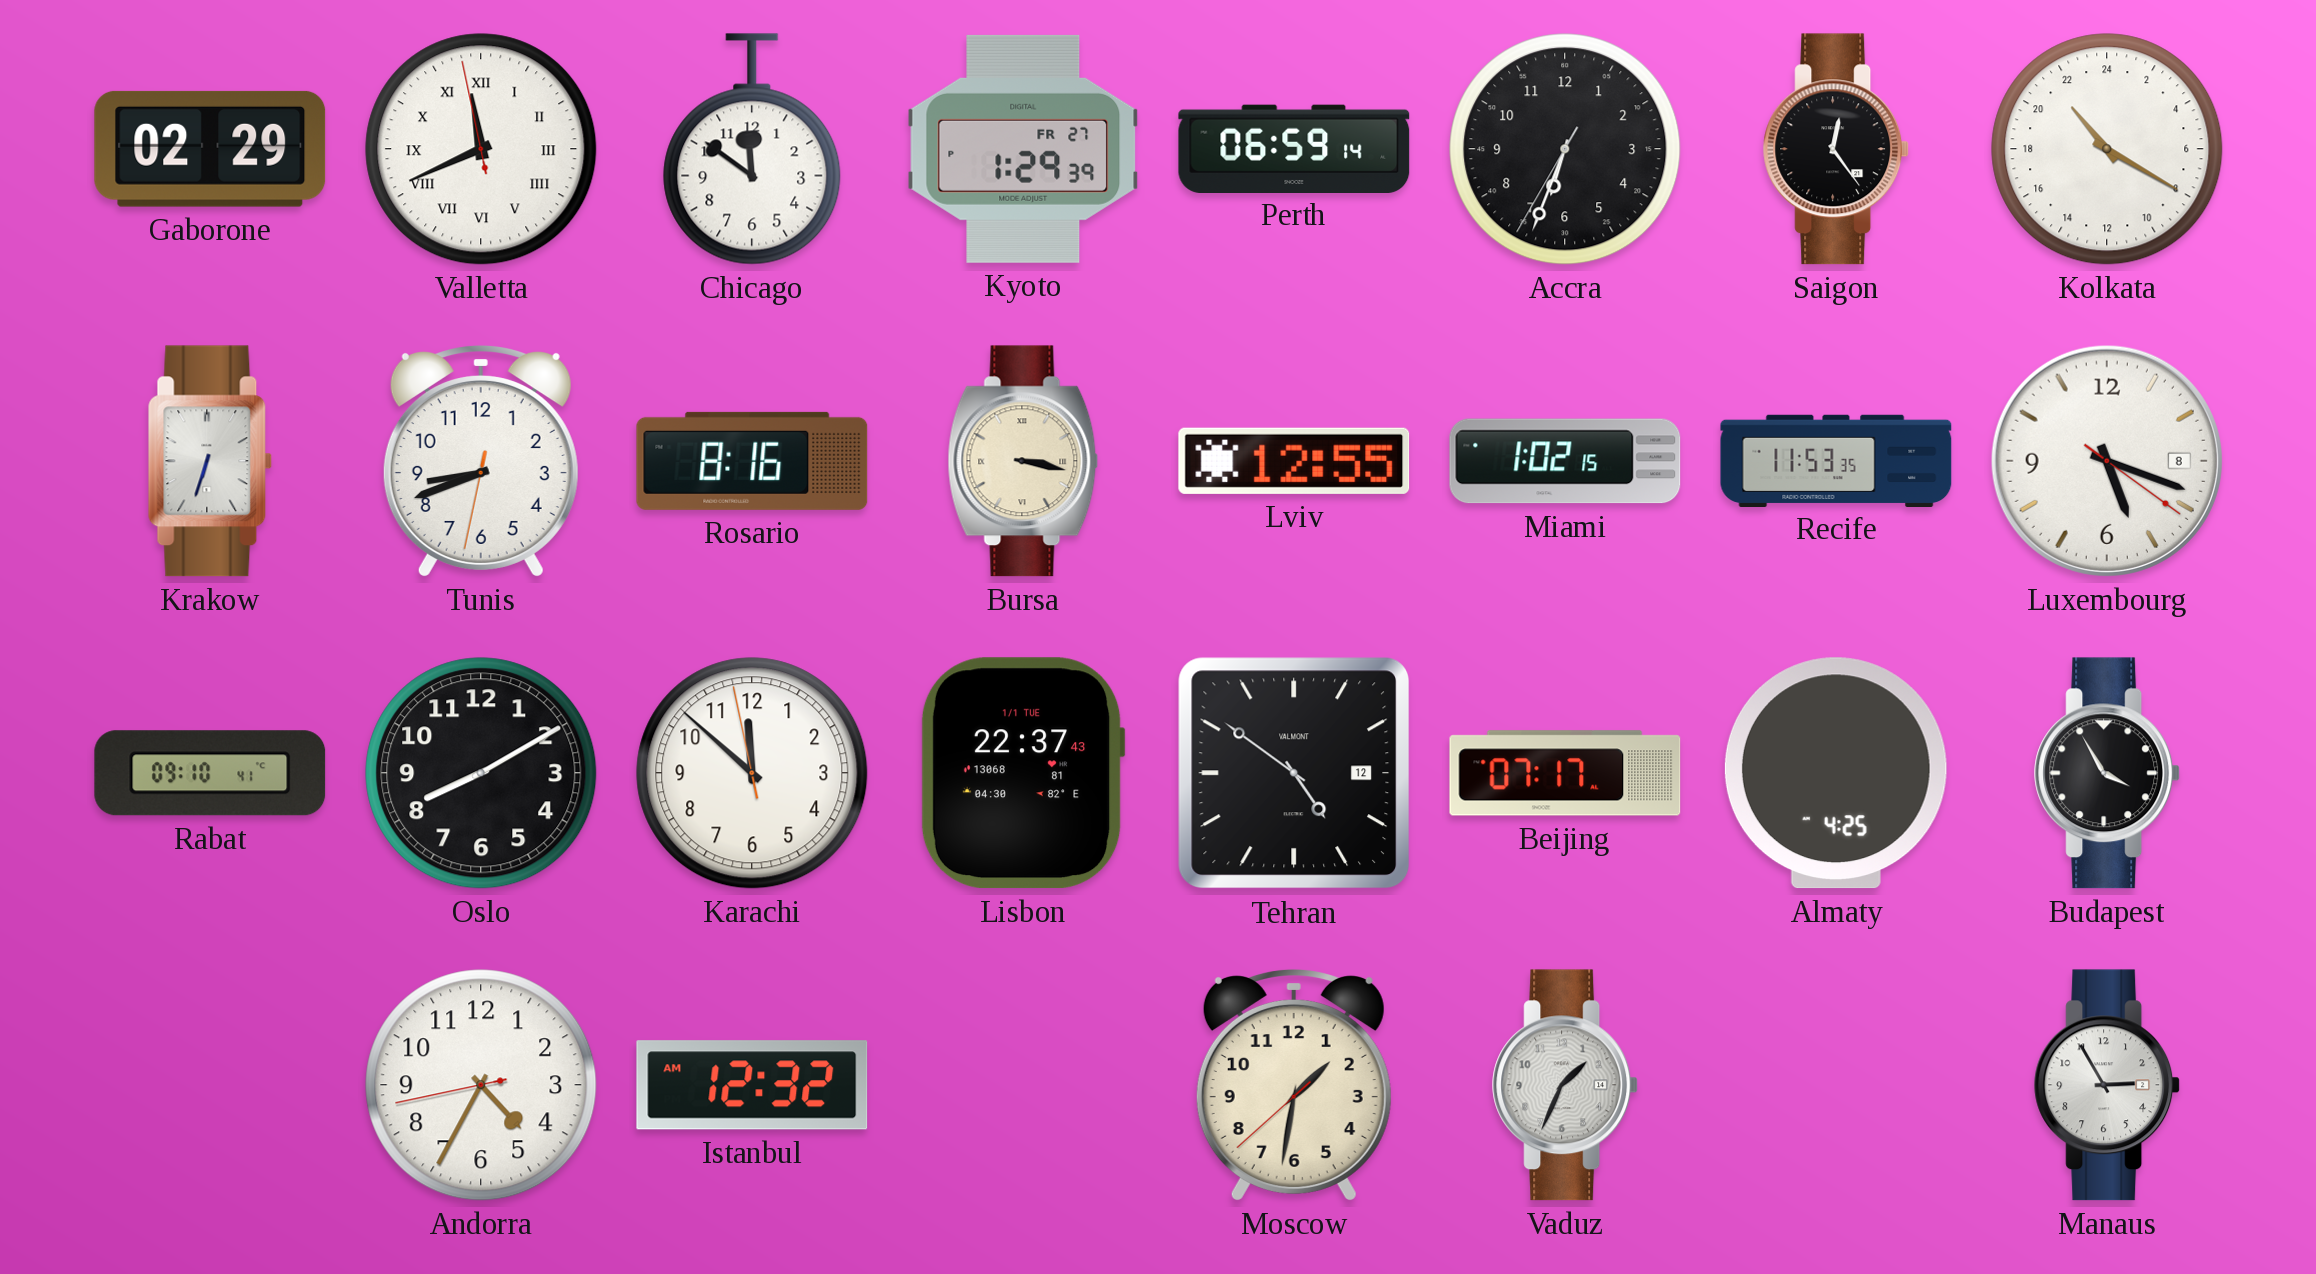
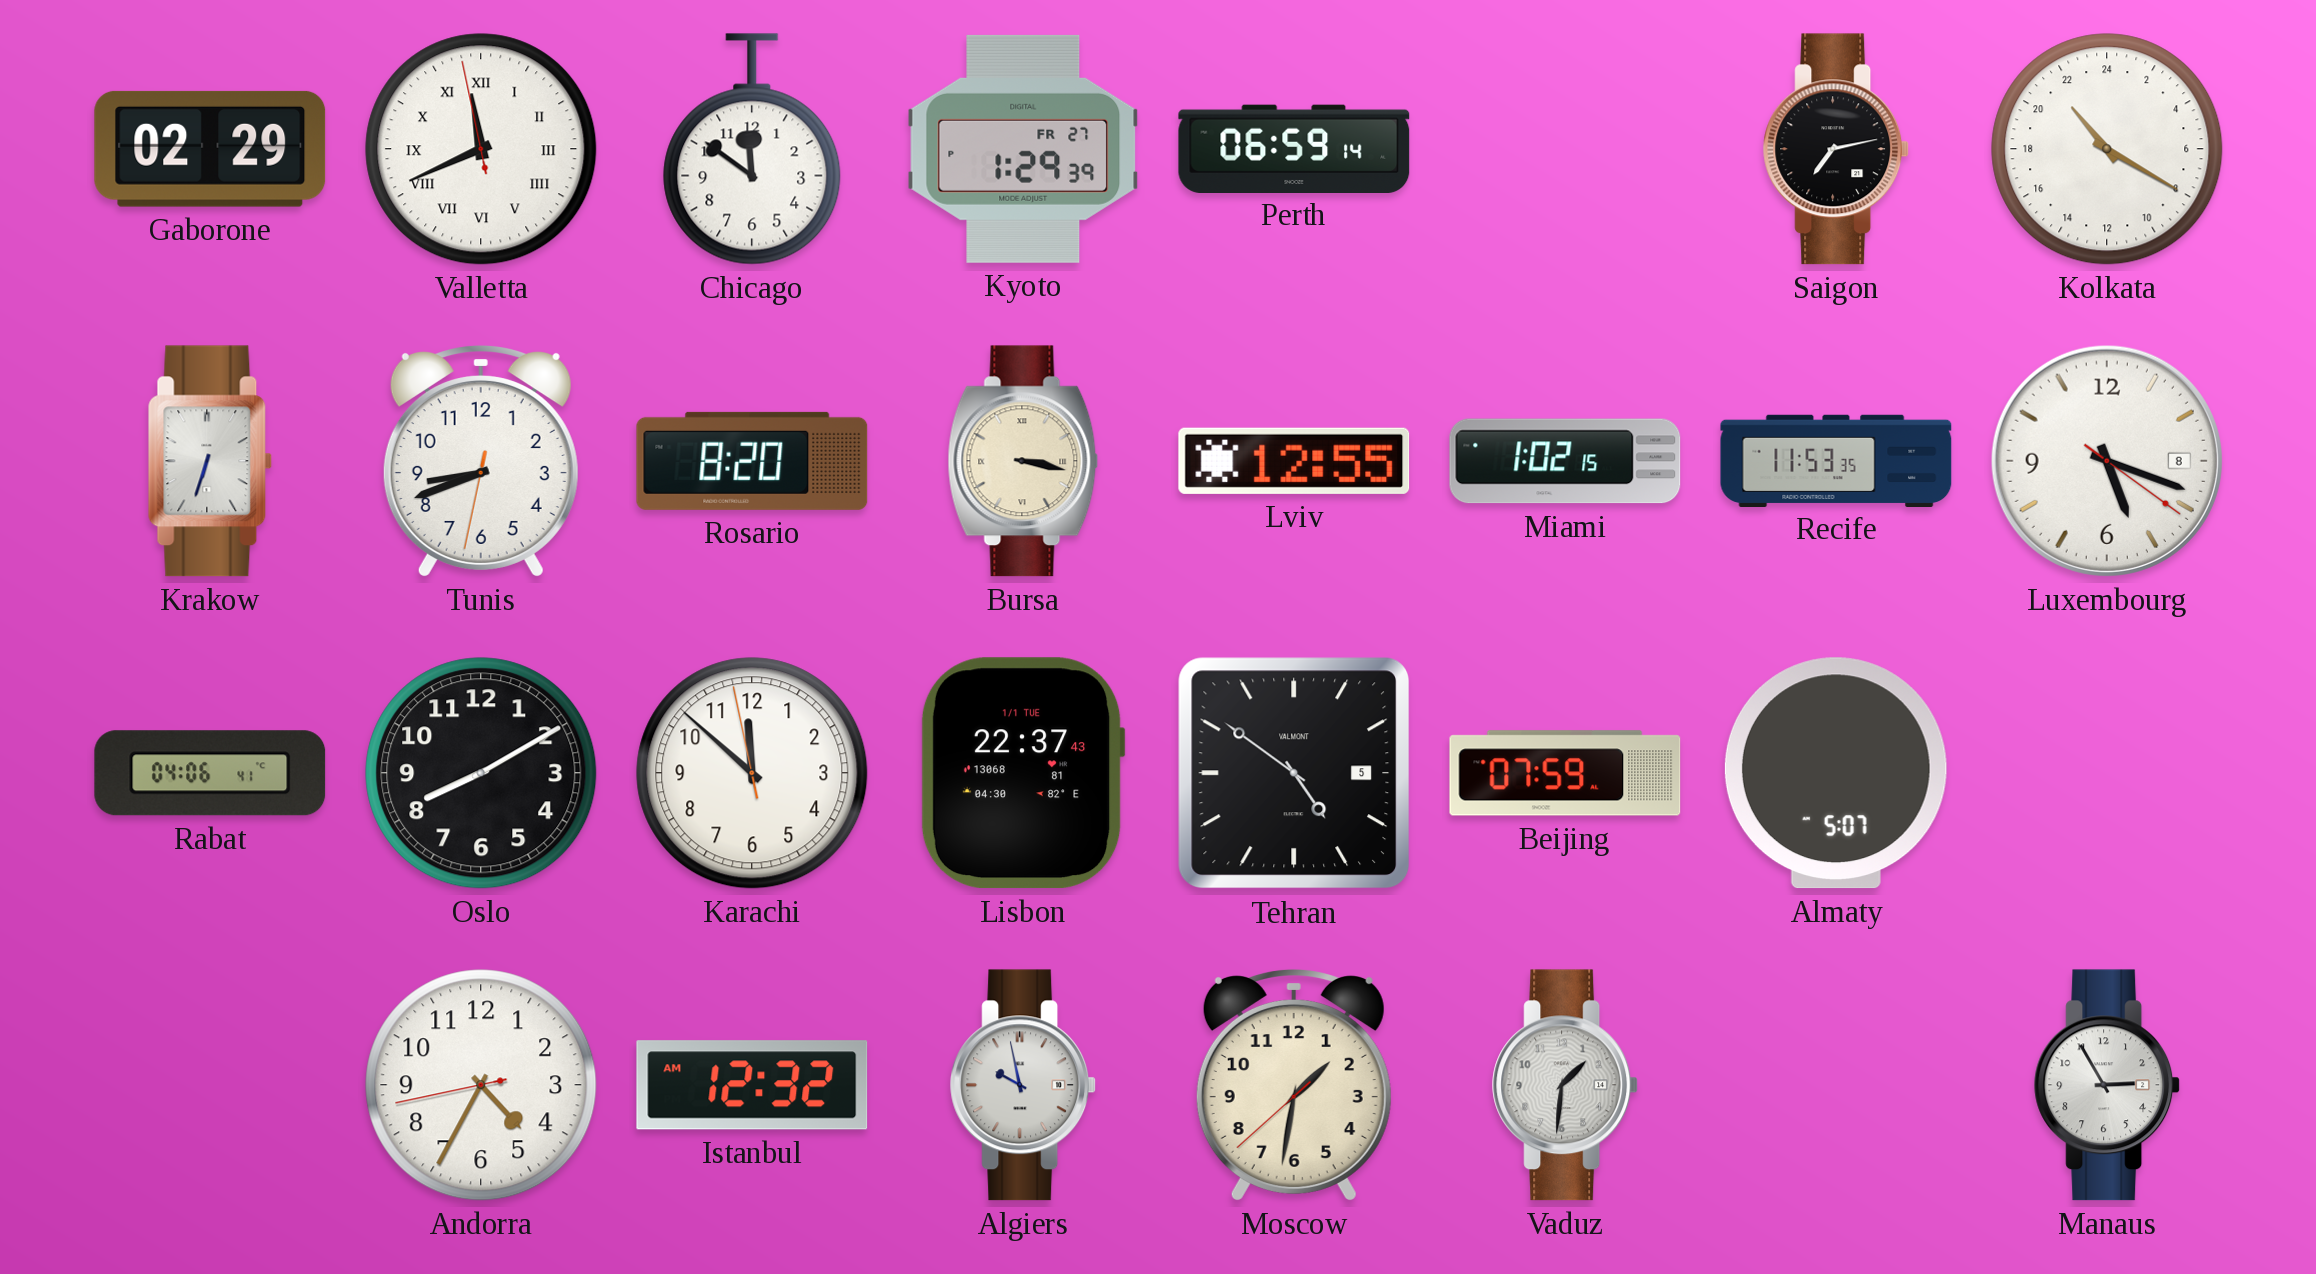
Accra: 6:33 -> none
Saigon: 12:24 -> 7:13
Rosario: 8:16 -> 8:20
Rabat: 09:10 -> 04:06
Tehran date: 12 -> 5
Beijing: 07:17 -> 07:59
Almaty: 4:25 -> 5:07
Budapest: 3:55 -> none
Algiers: none -> 9:58
Vaduz: 1:34 -> 1:31
